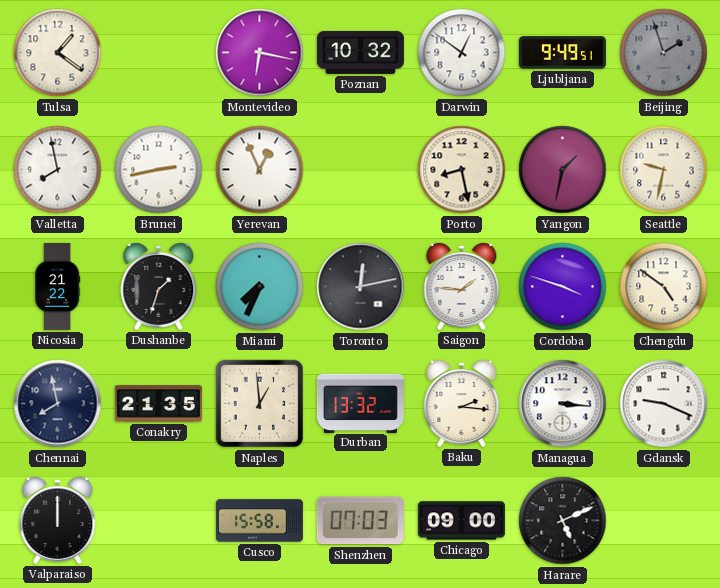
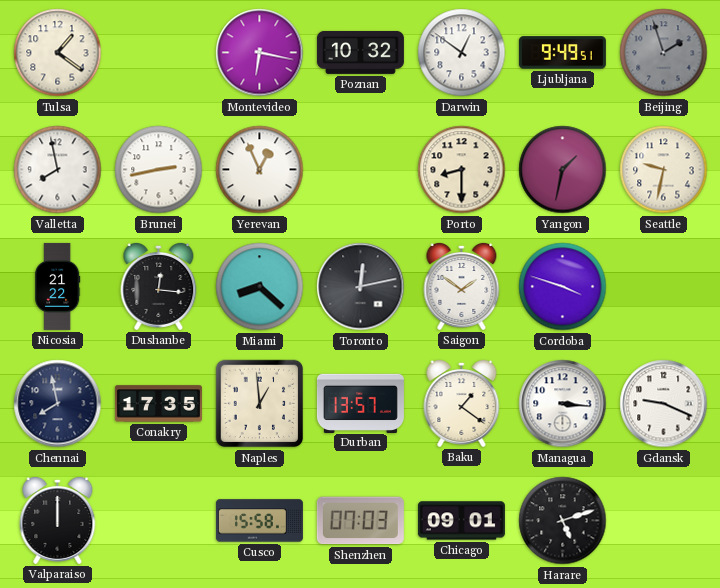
Porto: 8:28 -> 8:30
Dushanbe: 1:33 -> 12:16
Miami: 7:34 -> 8:22
Saigon: 1:46 -> 1:51
Chengdu: 4:51 -> none
Conakry: 21:35 -> 17:35
Durban: 13:32 -> 13:57
Baku: 2:16 -> 1:21
Chicago: 09:00 -> 09:01
Harare: 5:11 -> 5:12
